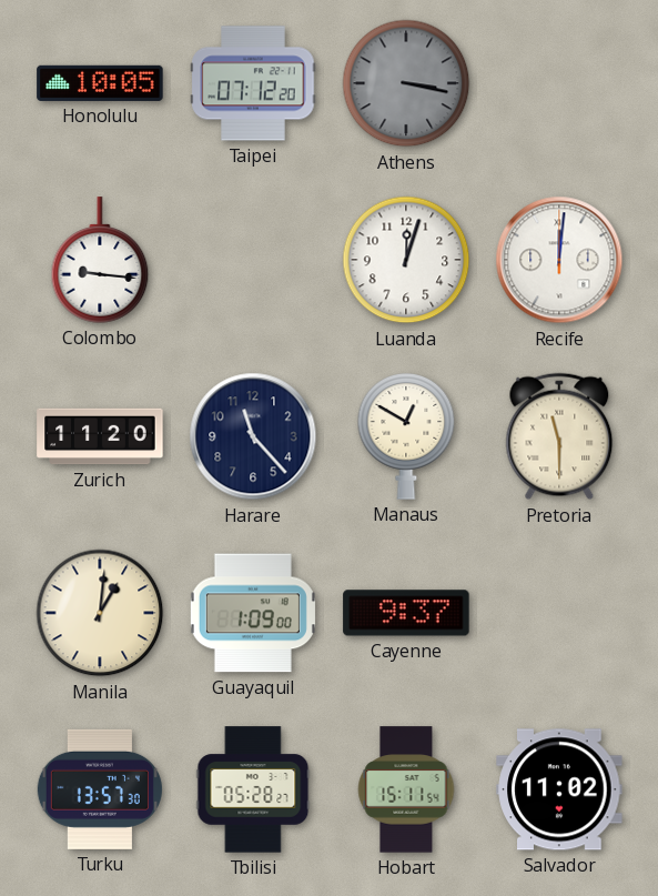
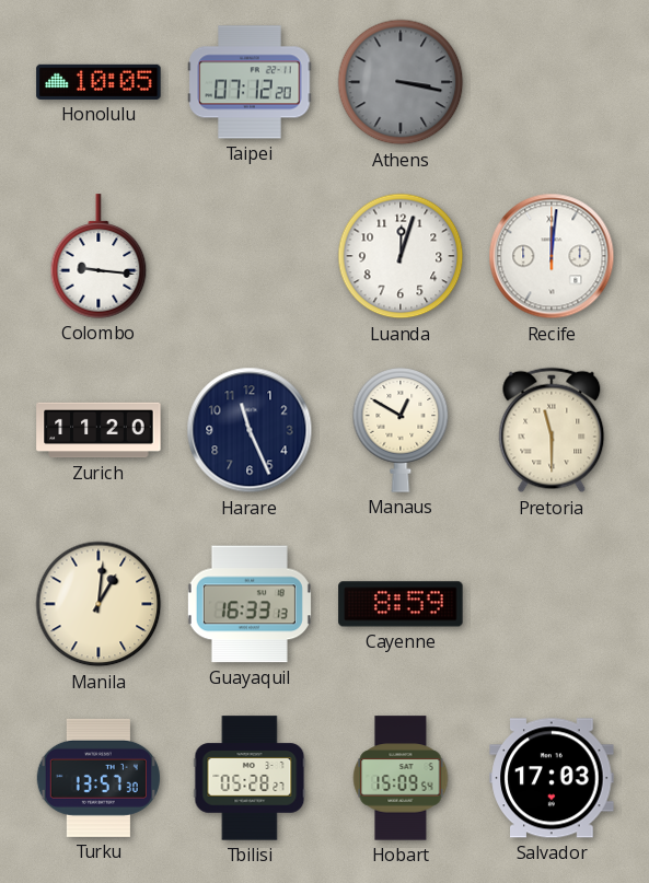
Harare: 11:23 -> 11:26
Guayaquil: 1:09 -> 16:33
Cayenne: 9:37 -> 8:59
Hobart: 15:11 -> 15:09
Salvador: 11:02 -> 17:03
